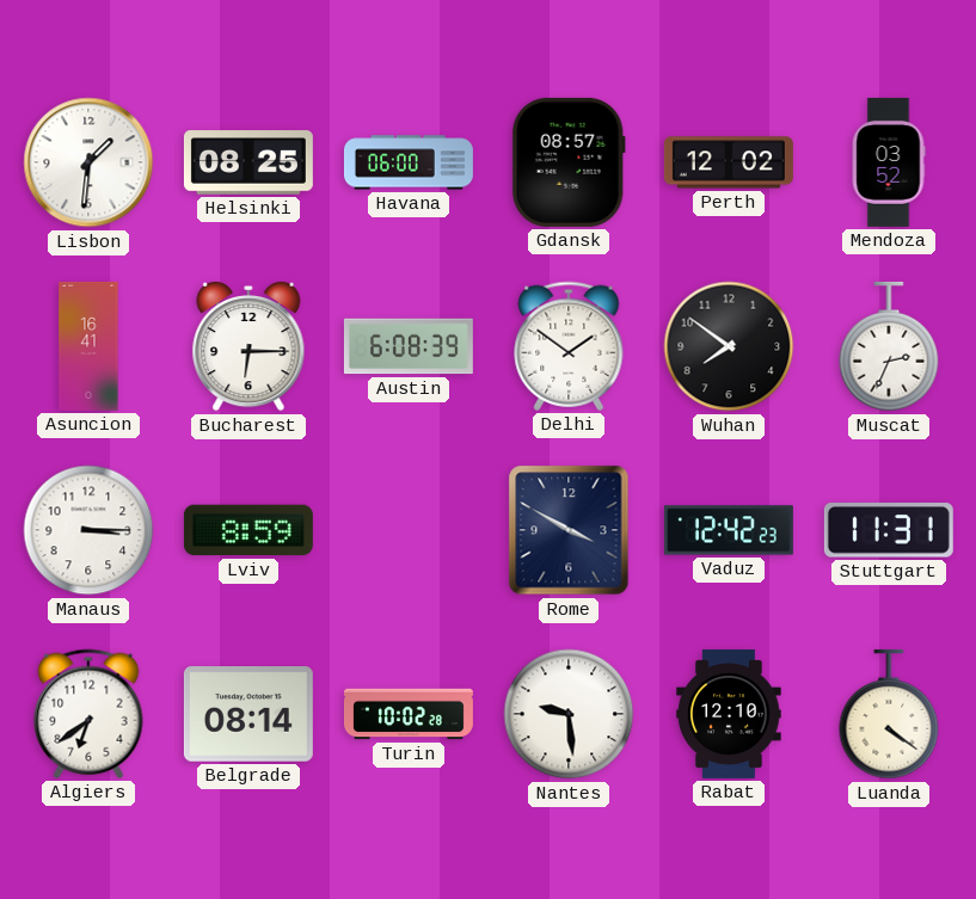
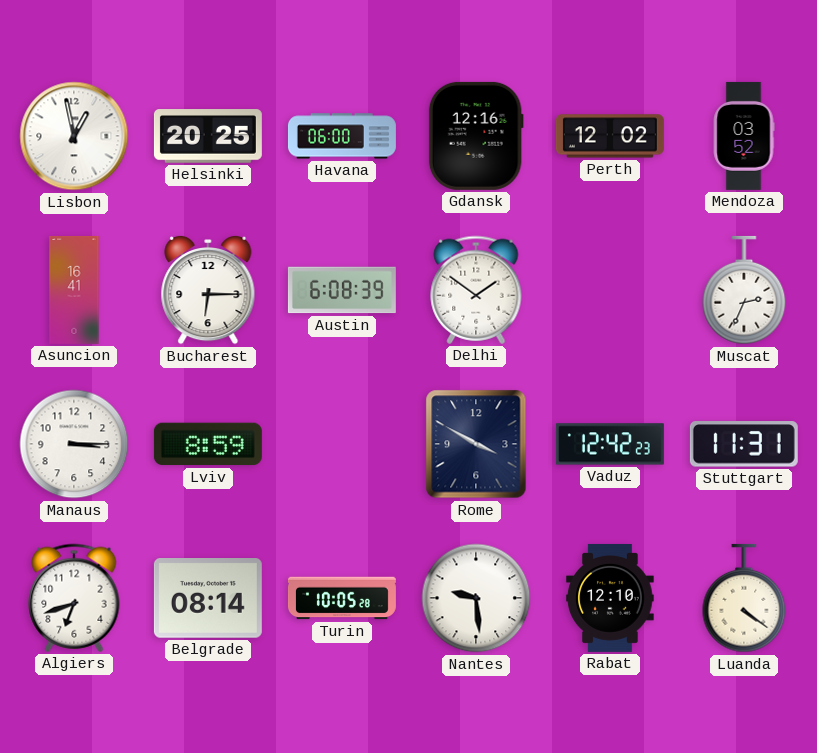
Lisbon: 1:31 -> 12:58
Helsinki: 08:25 -> 20:25
Gdansk: 08:57 -> 12:16
Wuhan: 7:51 -> none
Algiers: 6:39 -> 6:42
Turin: 10:02 -> 10:05
